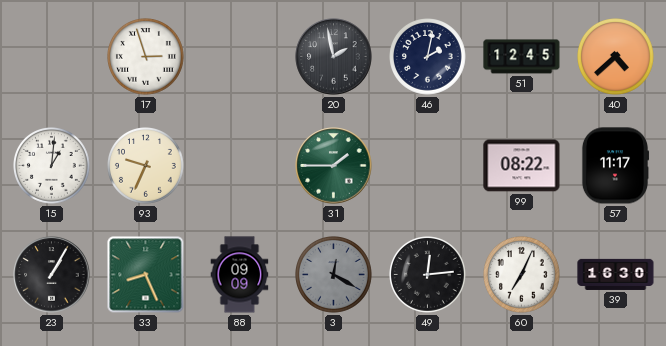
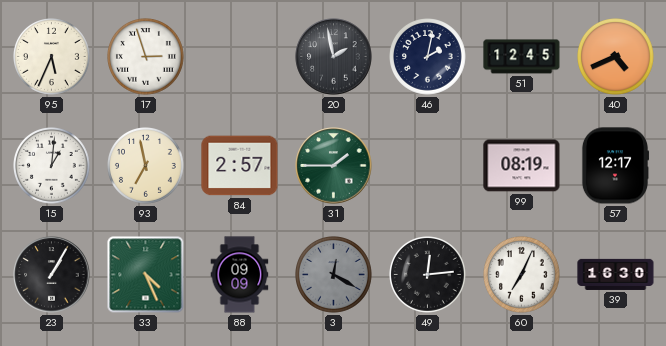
95: none -> 5:34
40: 4:38 -> 4:41
93: 9:34 -> 6:58
84: none -> 2:57
99: 08:22 -> 08:19
57: 11:17 -> 12:17
33: 8:26 -> 4:26
